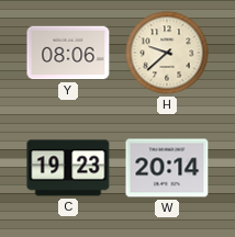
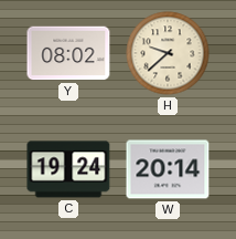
Y: 08:06 -> 08:02
C: 19:23 -> 19:24
